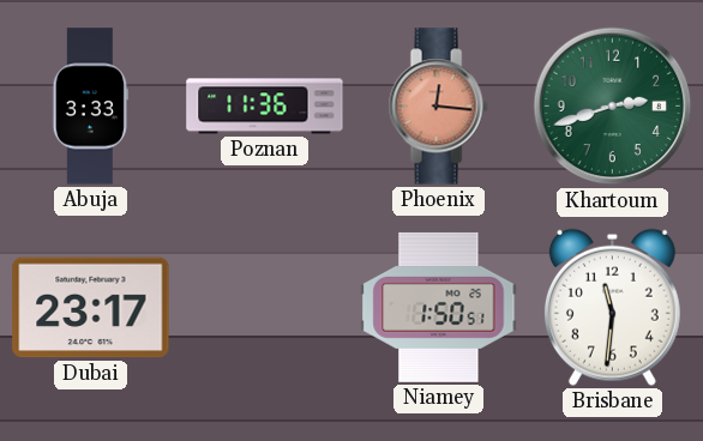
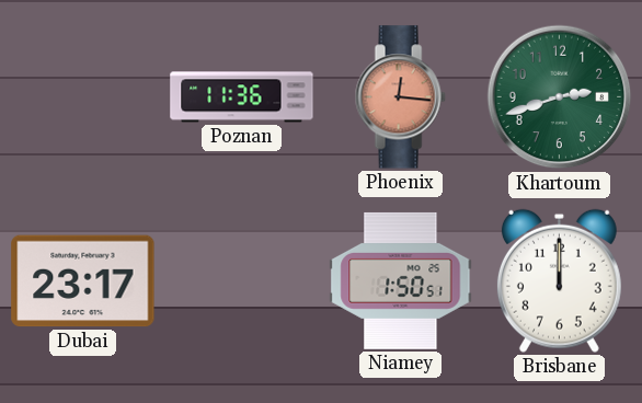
Abuja: 3:33 -> none
Brisbane: 11:31 -> 12:00
